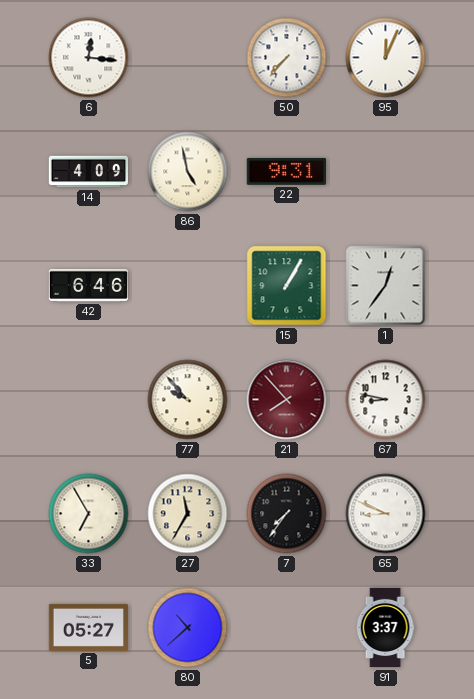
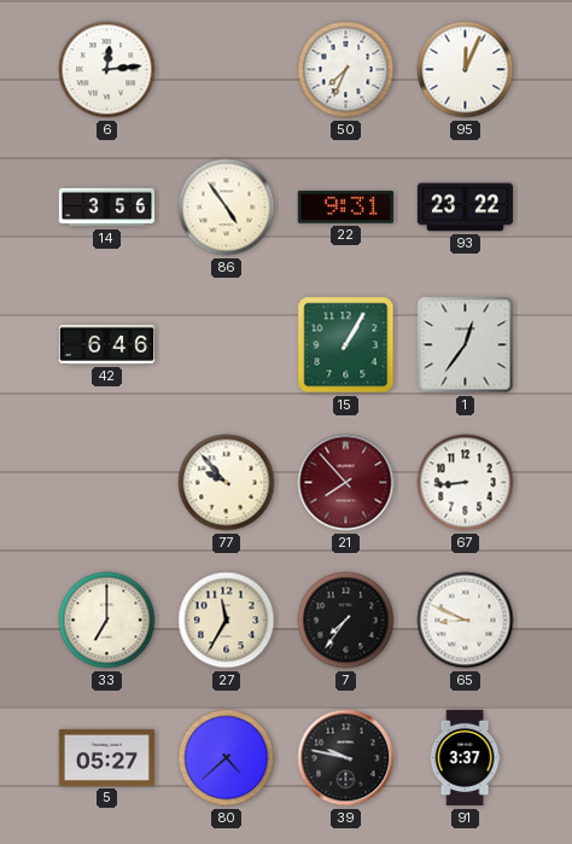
6: 12:16 -> 12:14
50: 7:37 -> 7:34
14: 4:09 -> 3:56
86: 4:58 -> 4:54
93: none -> 23:22
67: 8:47 -> 8:44
33: 6:55 -> 7:00
80: 10:38 -> 4:38
39: none -> 9:47
